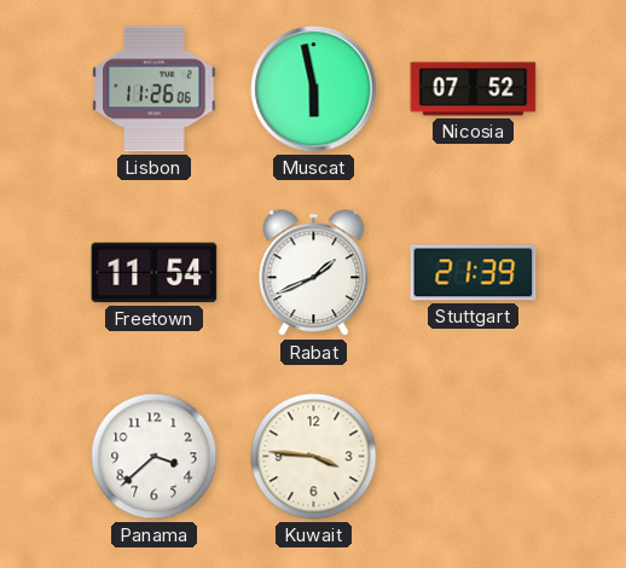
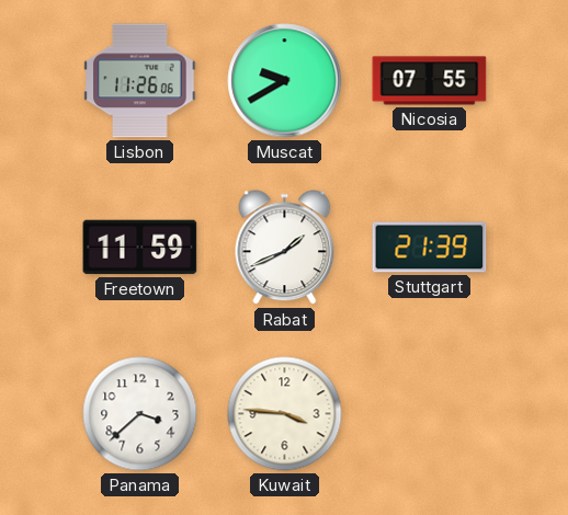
Muscat: 5:58 -> 9:40
Nicosia: 07:52 -> 07:55
Freetown: 11:54 -> 11:59
